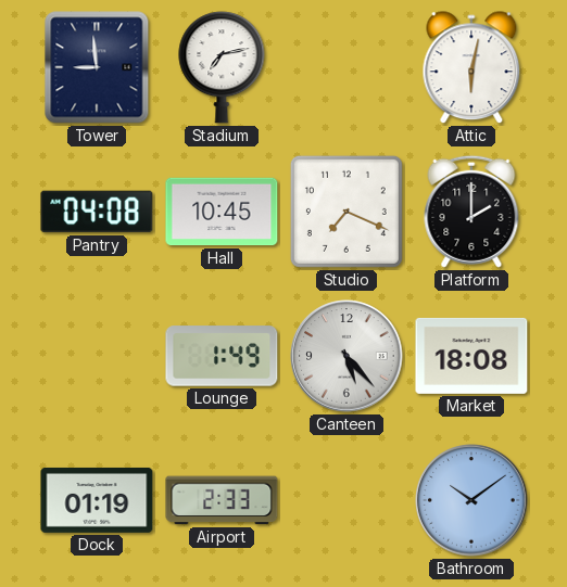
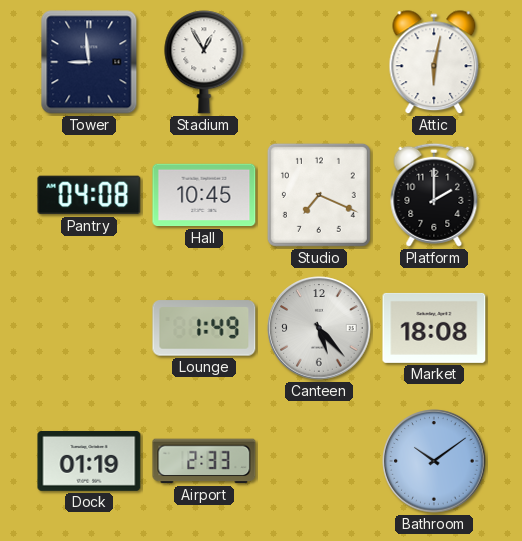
Stadium: 7:13 -> 12:55
